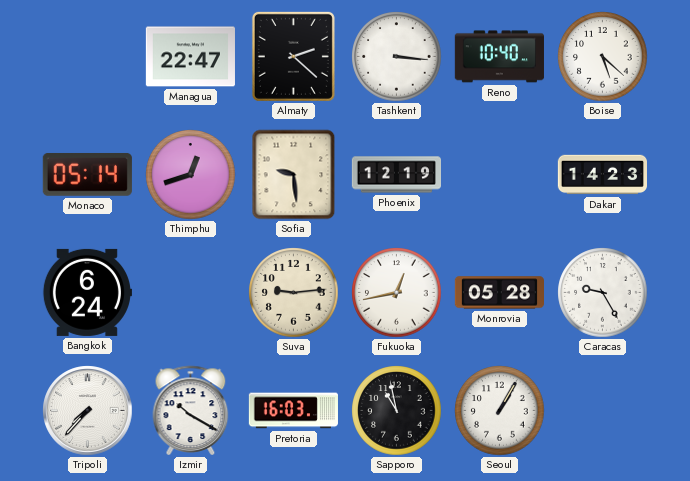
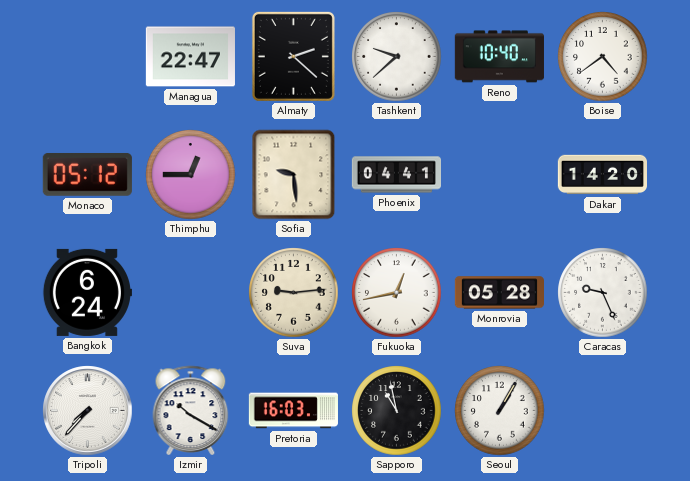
Tashkent: 3:16 -> 9:38
Boise: 5:22 -> 4:39
Monaco: 05:14 -> 05:12
Thimphu: 12:42 -> 12:45
Phoenix: 12:19 -> 04:41
Dakar: 14:23 -> 14:20
Caracas: 9:25 -> 9:26
